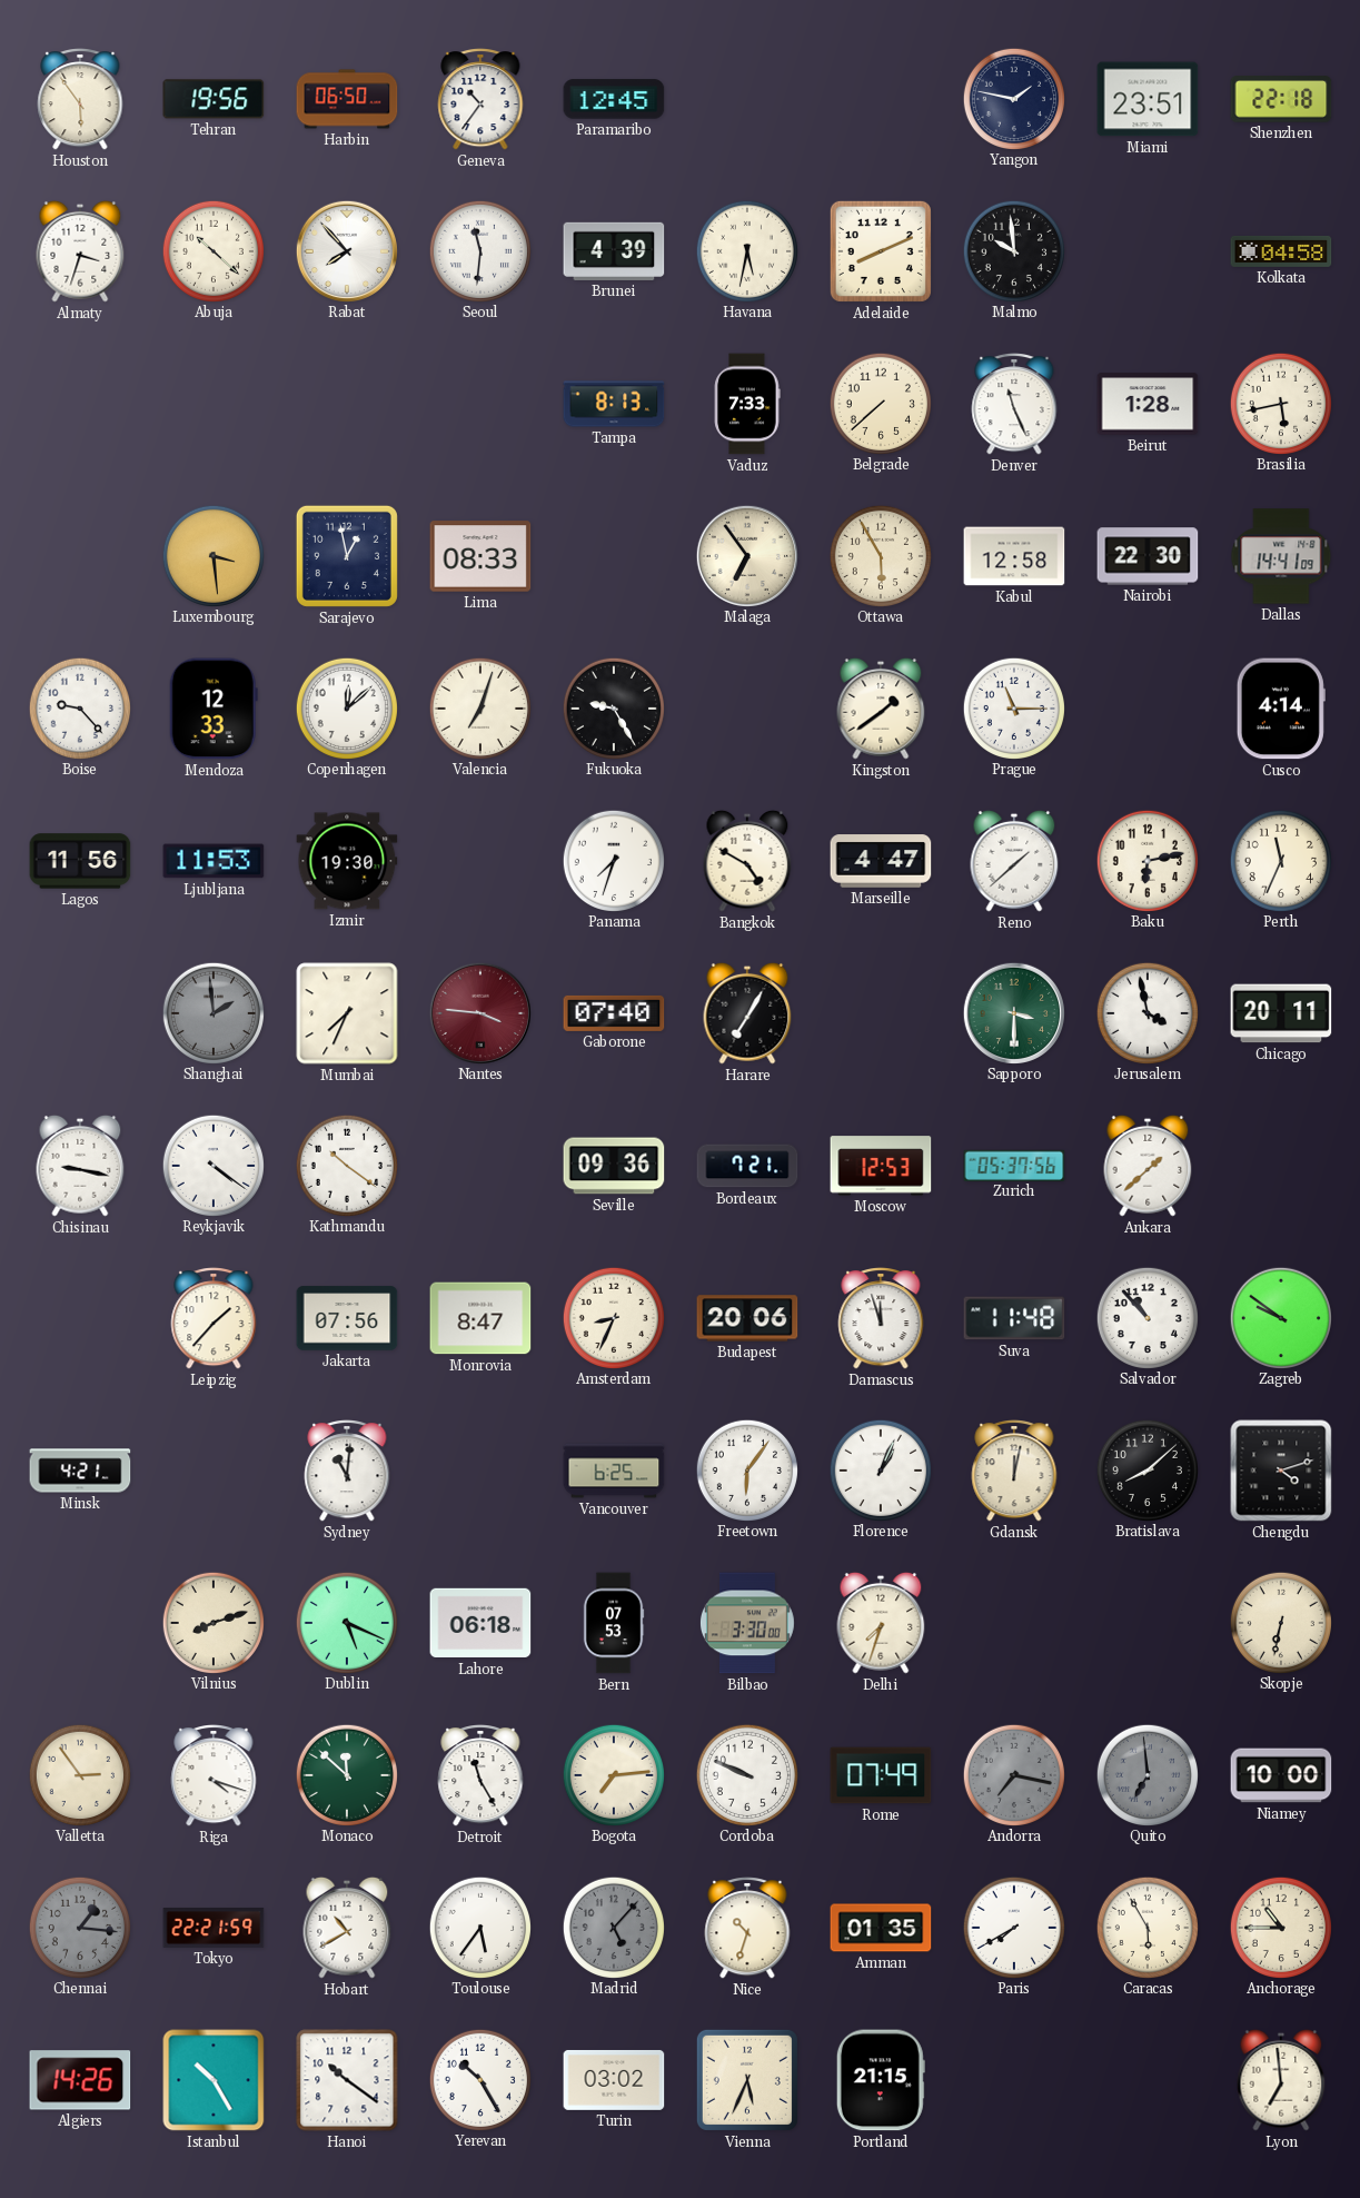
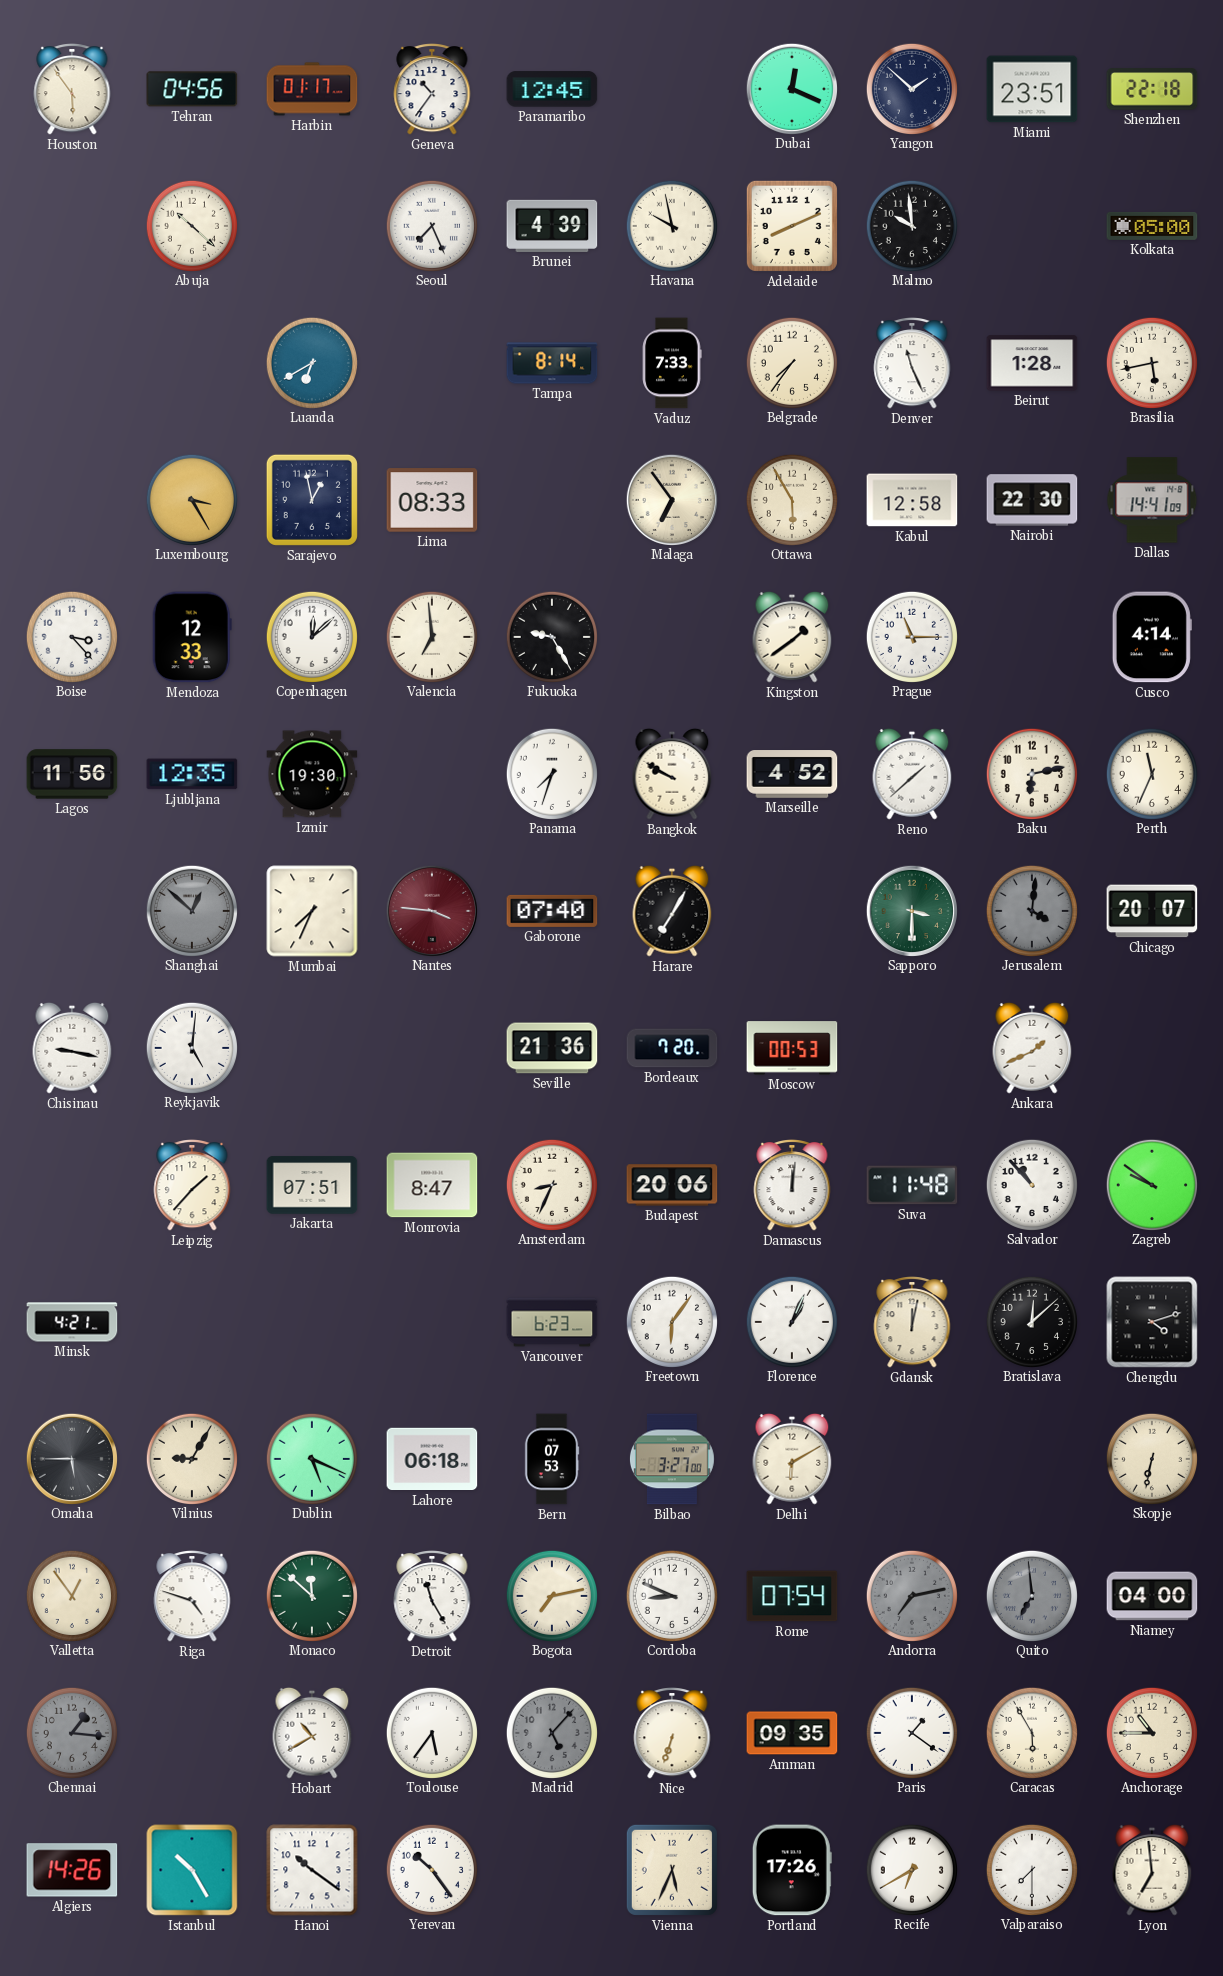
Tehran: 19:56 -> 04:56
Harbin: 06:50 -> 01:17
Dubai: none -> 12:19
Yangon: 1:47 -> 1:52
Almaty: 3:33 -> none
Rabat: 7:53 -> none
Seoul: 11:31 -> 7:26
Havana: 5:32 -> 9:58
Kolkata: 04:58 -> 05:00
Luanda: none -> 6:40
Tampa: 8:13 -> 8:14
Belgrade: 7:38 -> 7:36
Luxembourg: 3:29 -> 3:25
Boise: 9:23 -> 3:23
Valencia: 7:03 -> 6:59
Ljubljana: 11:53 -> 12:35
Bangkok: 4:50 -> 9:50
Marseille: 4:47 -> 4:52
Shanghai: 1:59 -> 12:52
Jerusalem: 3:58 -> 4:01
Jerusalem dial: white -> grey
Chicago: 20:11 -> 20:07
Reykjavik: 4:21 -> 5:01
Kathmandu: 10:21 -> none
Seville: 09:36 -> 21:36
Bordeaux: 7:21 -> 7:20
Moscow: 12:53 -> 00:53
Zurich: 05:37 -> none
Ankara: 1:38 -> 1:41
Jakarta: 07:56 -> 07:51
Damascus: 11:57 -> 12:01
Sydney: 11:01 -> none
Vancouver: 6:25 -> 6:23
Bratislava: 8:08 -> 12:08
Omaha: none -> 5:45
Vilnius: 8:12 -> 9:05
Bilbao: 3:30 -> 3:27
Delhi: 7:33 -> 6:10
Valletta: 2:54 -> 12:54
Riga: 4:18 -> 4:48
Bogota: 7:14 -> 7:13
Cordoba: 9:49 -> 8:49
Rome: 07:49 -> 07:54
Andorra: 7:17 -> 7:13
Niamey: 10:00 -> 04:00
Tokyo: 22:21 -> none
Nice: 10:33 -> 6:33
Amman: 01:35 -> 09:35
Paris: 7:40 -> 1:21
Yerevan: 10:25 -> 10:24
Turin: 03:02 -> none
Portland: 21:15 -> 17:26
Recife: none -> 6:40
Valparaiso: none -> 7:30
